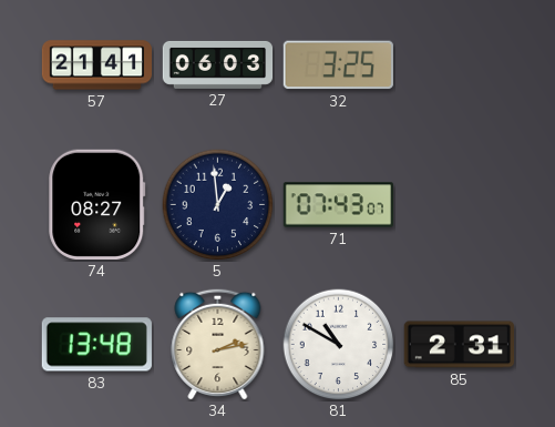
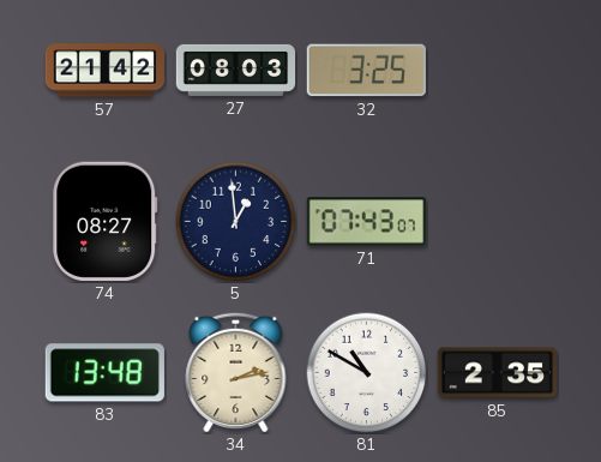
57: 21:41 -> 21:42
27: 06:03 -> 08:03
85: 2:31 -> 2:35
